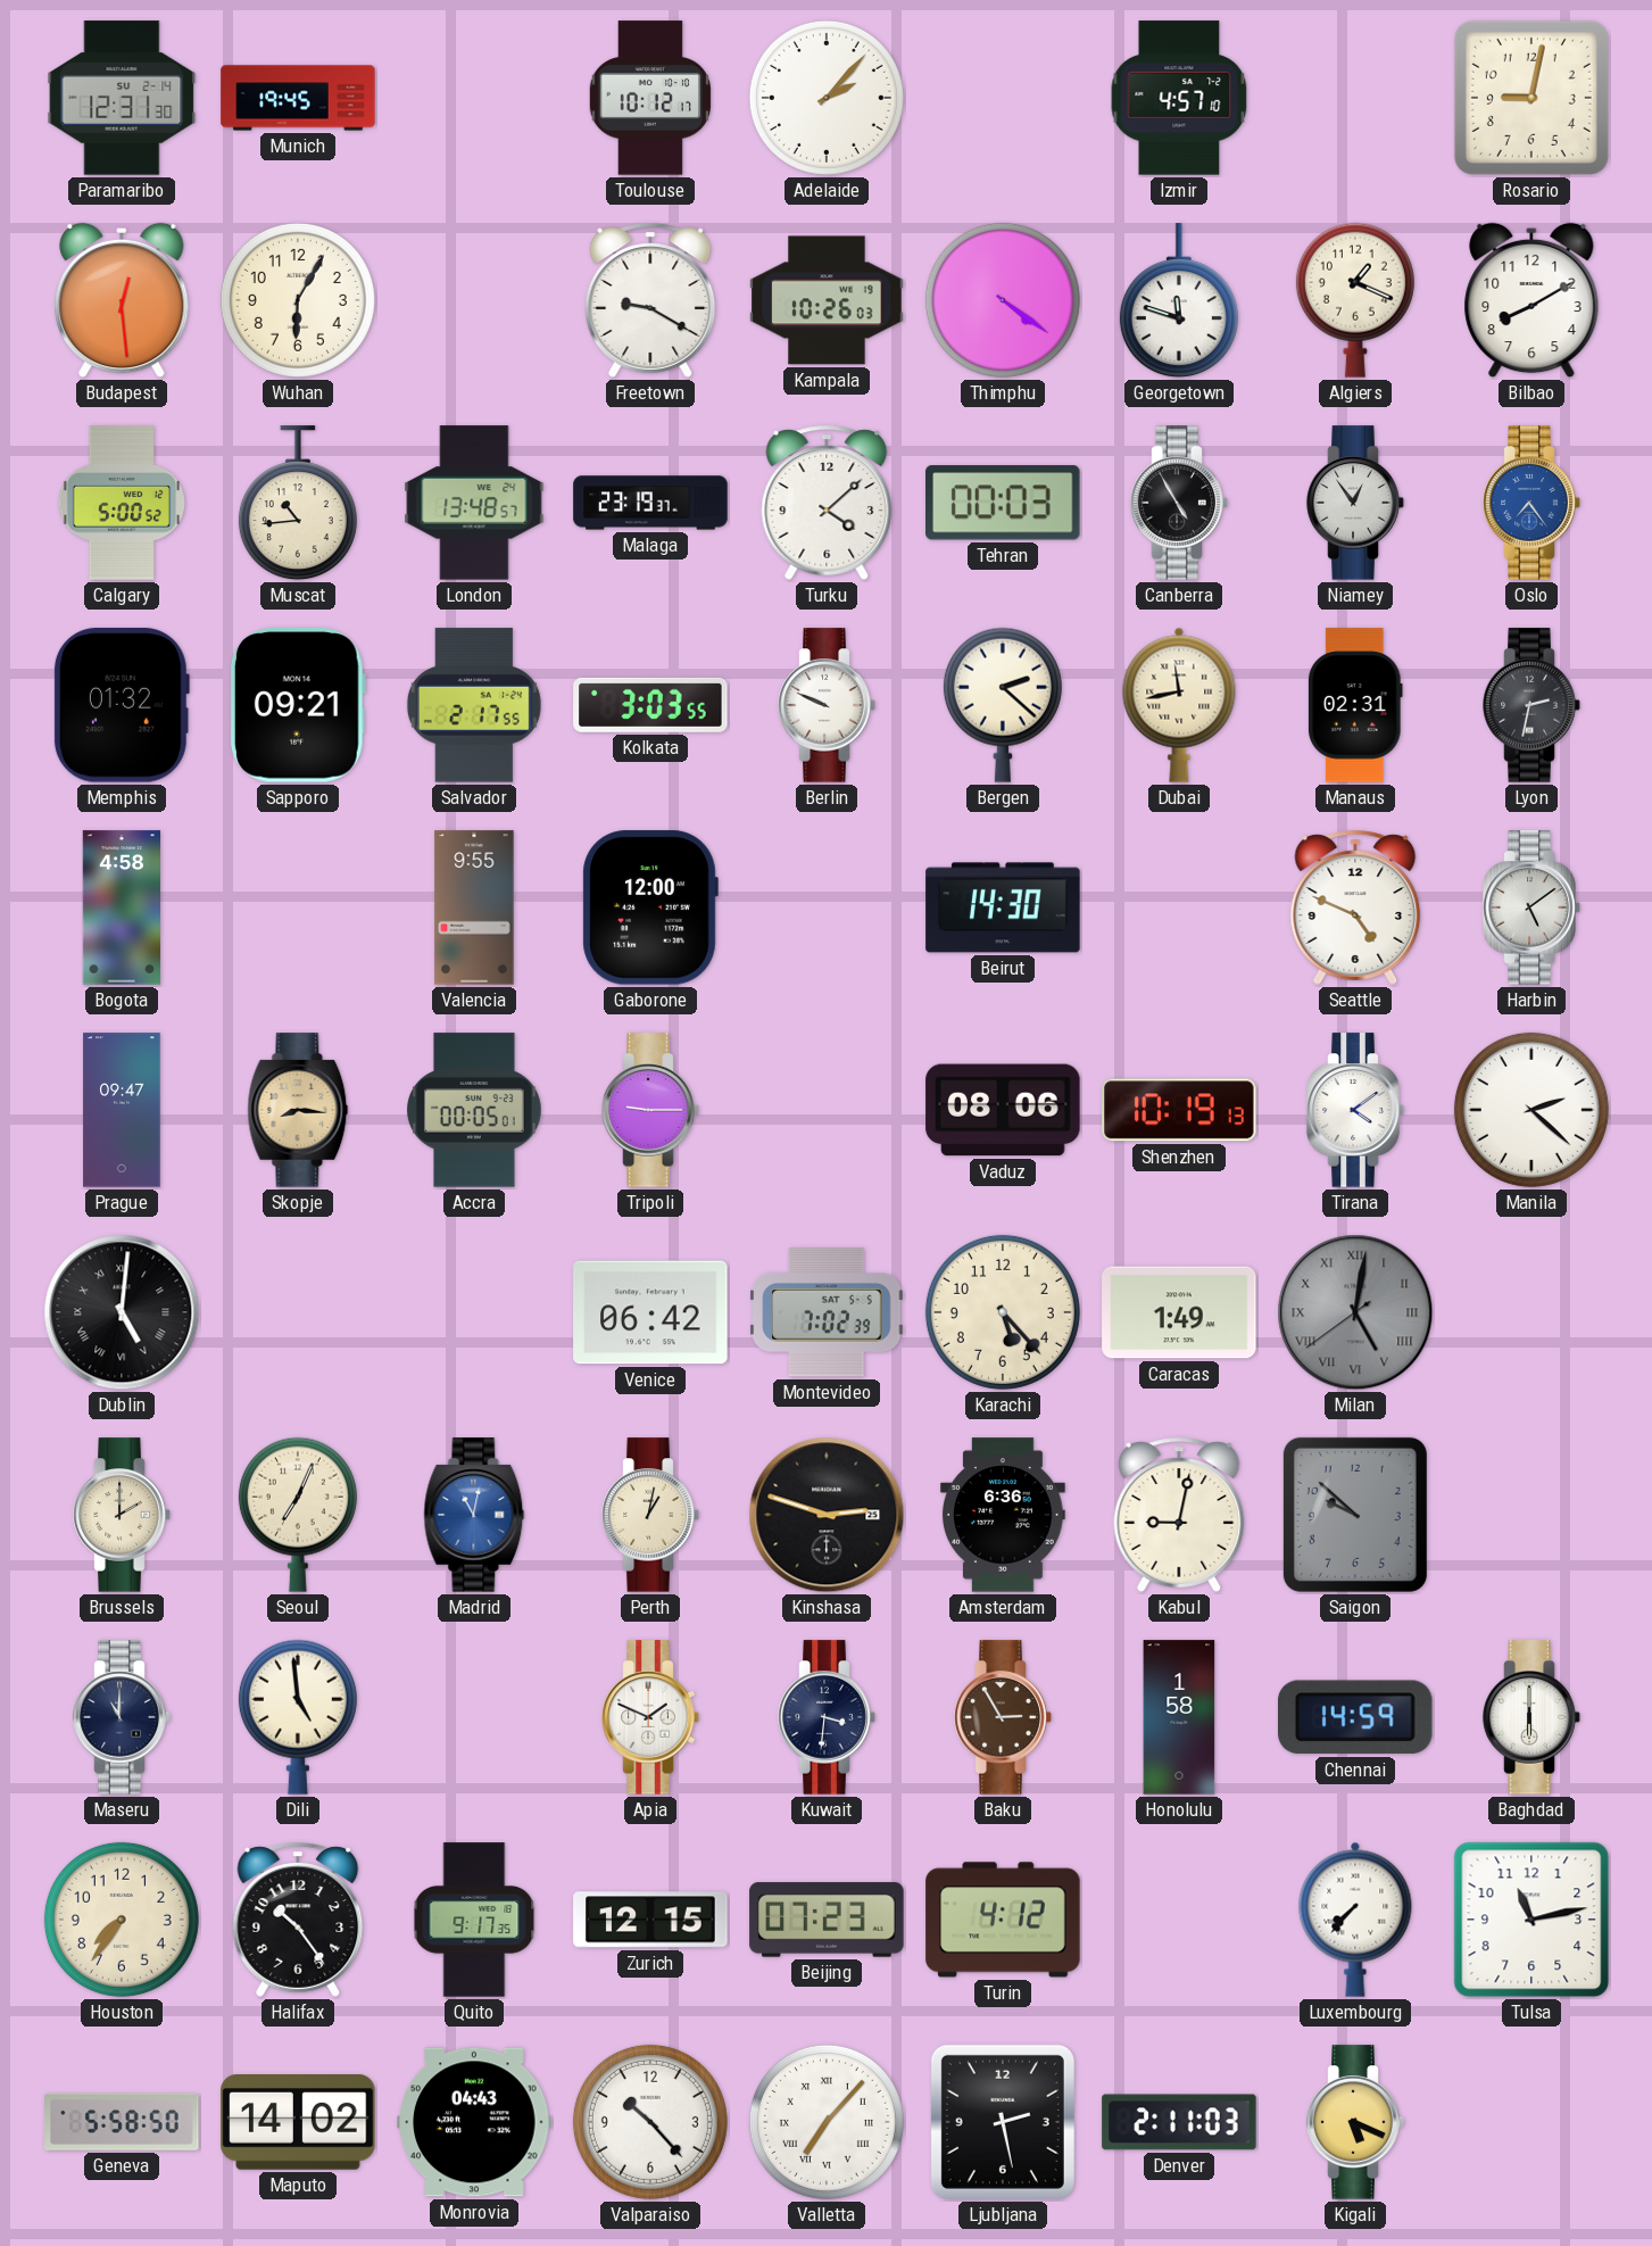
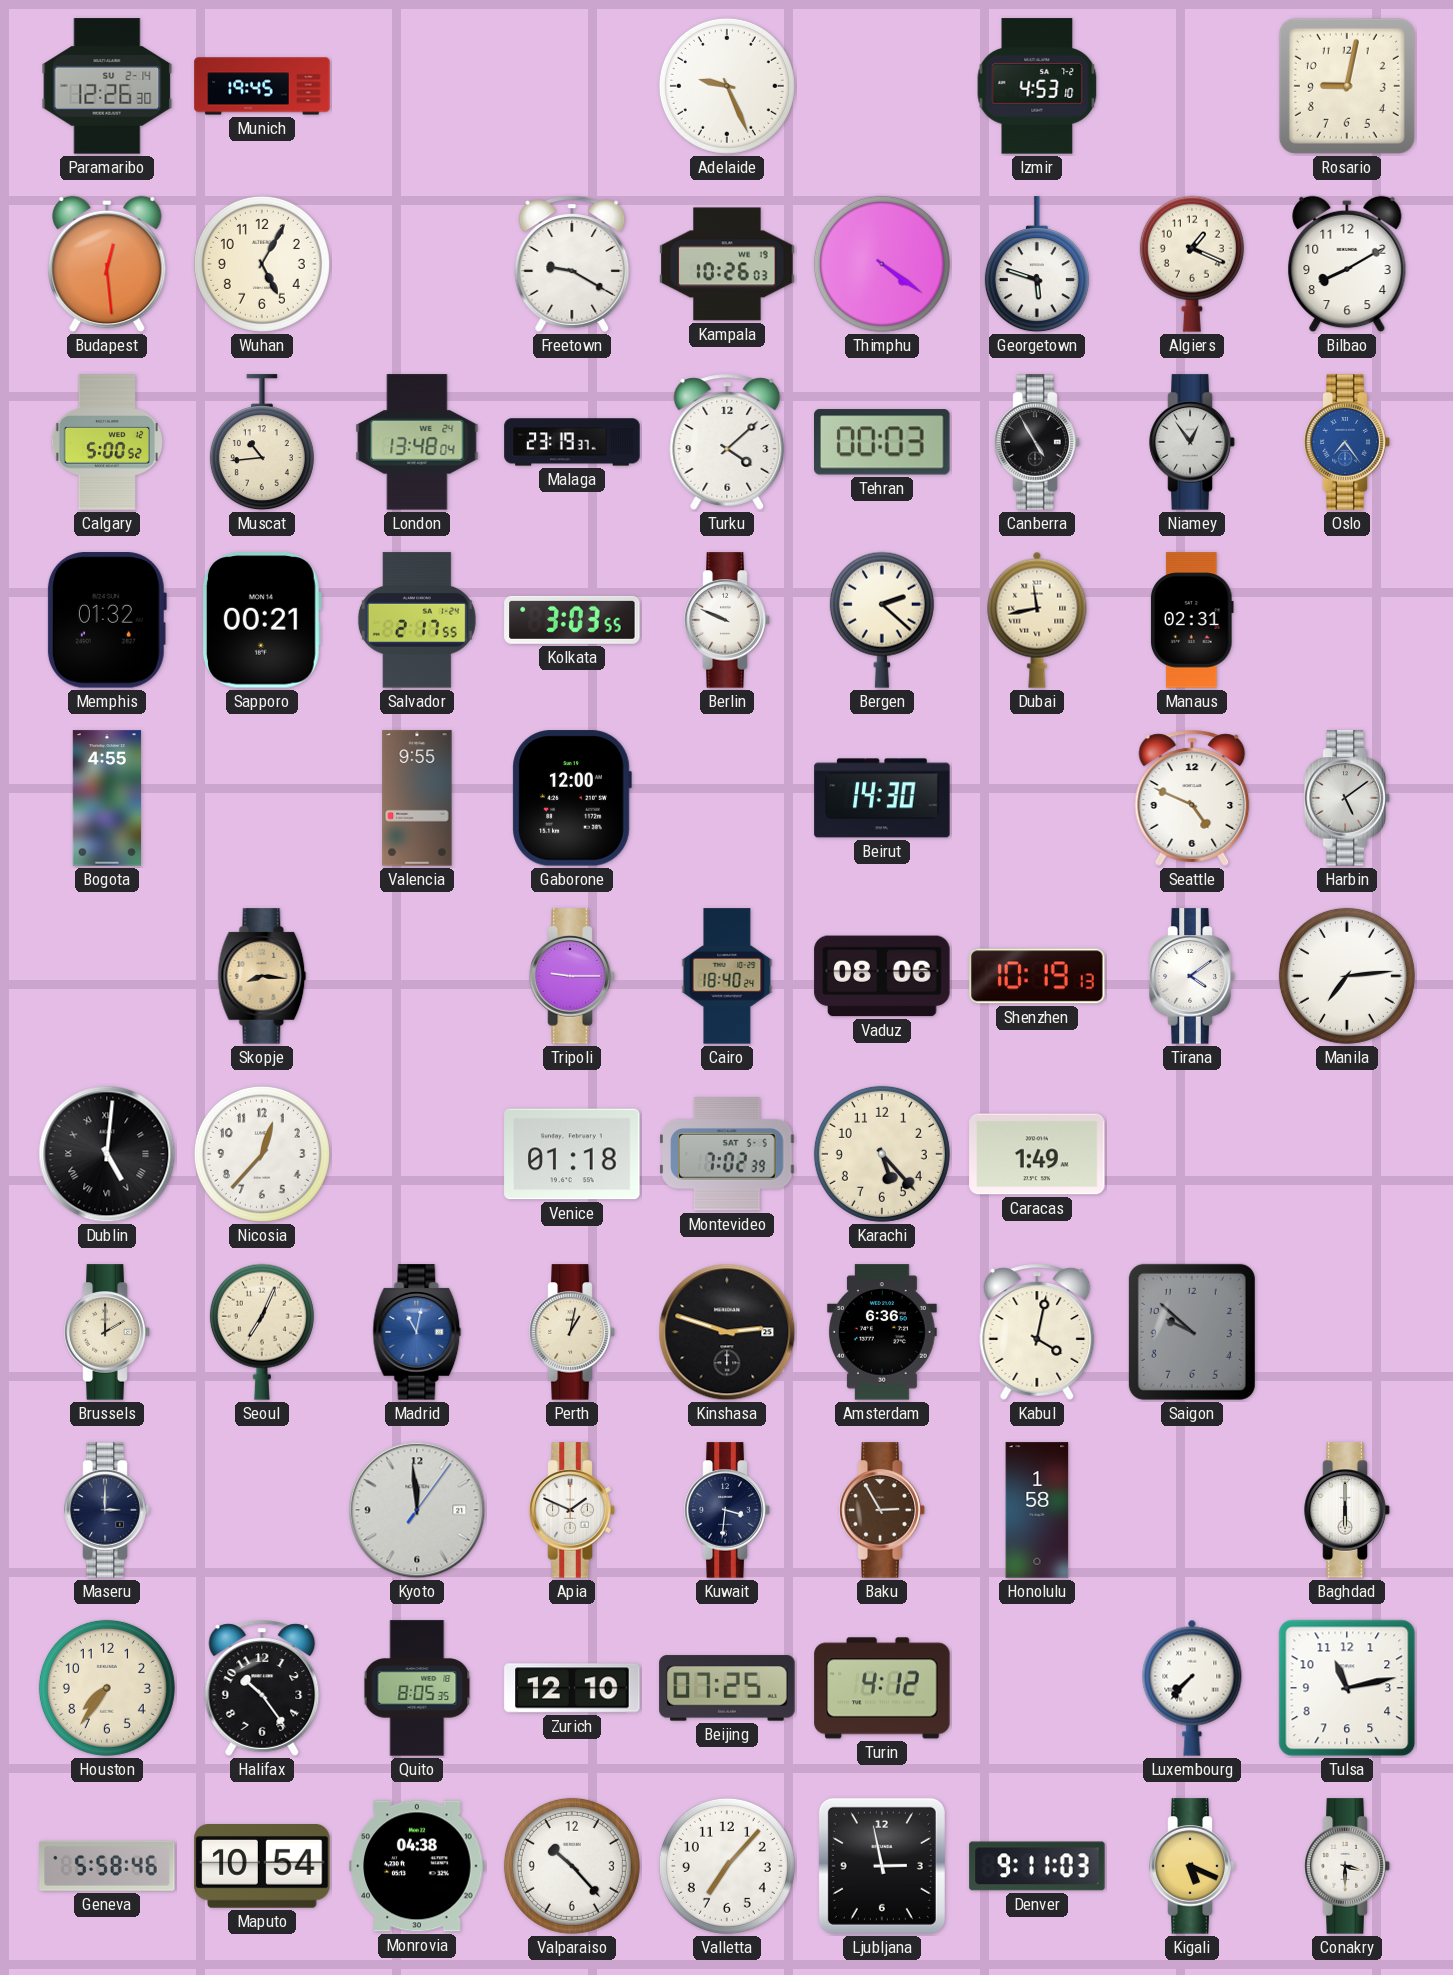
Paramaribo: 12:31 -> 12:26
Toulouse: 10:12 -> none
Adelaide: 2:07 -> 9:26
Izmir: 4:57 -> 4:53
Wuhan: 6:05 -> 5:05
Georgetown: 11:48 -> 5:48
London: 13:48:57 -> 13:48:04
Sapporo: 09:21 -> 00:21
Lyon: 2:32 -> none
Bogota: 4:58 -> 4:55
Prague: 09:47 -> none
Accra: 00:05 -> none
Cairo: none -> 18:40
Manila: 2:22 -> 7:14
Nicosia: none -> 12:37
Venice: 06:42 -> 01:18
Milan: 5:01 -> none
Kabul: 9:02 -> 4:02
Maseru: 11:00 -> 3:00
Dili: 4:59 -> none
Kyoto: none -> 11:59
Chennai: 14:59 -> none
Quito: 9:17 -> 8:05
Zurich: 12:15 -> 12:10
Beijing: 07:23 -> 07:25
Geneva: 5:58:50 -> 5:58:46
Maputo: 14:02 -> 10:54
Monrovia: 04:43 -> 04:38
Valletta numerals: Roman -> Arabic
Ljubljana: 2:28 -> 2:58
Denver: 2:11 -> 9:11
Conakry: none -> 3:30
